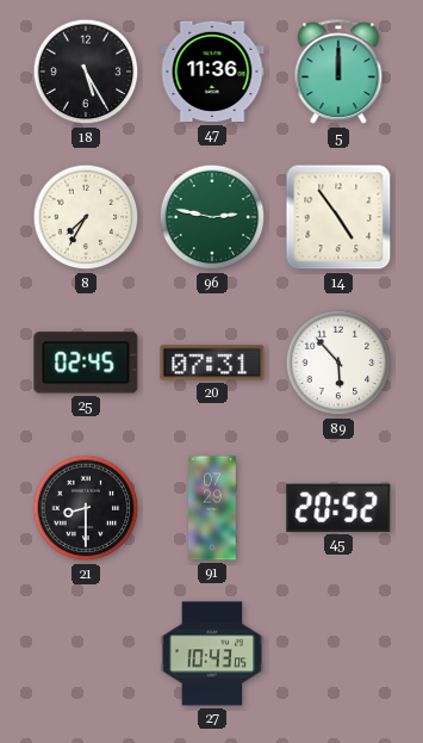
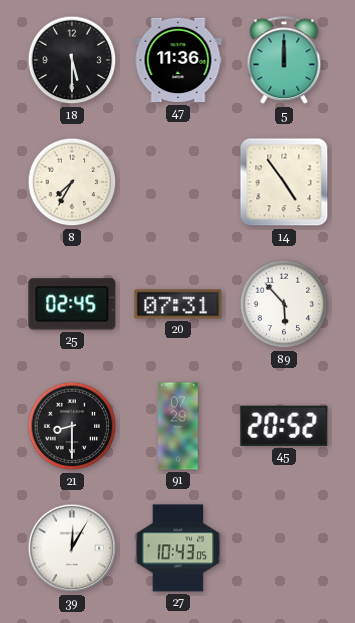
18: 5:25 -> 5:30
96: 2:47 -> none
39: none -> 12:05
